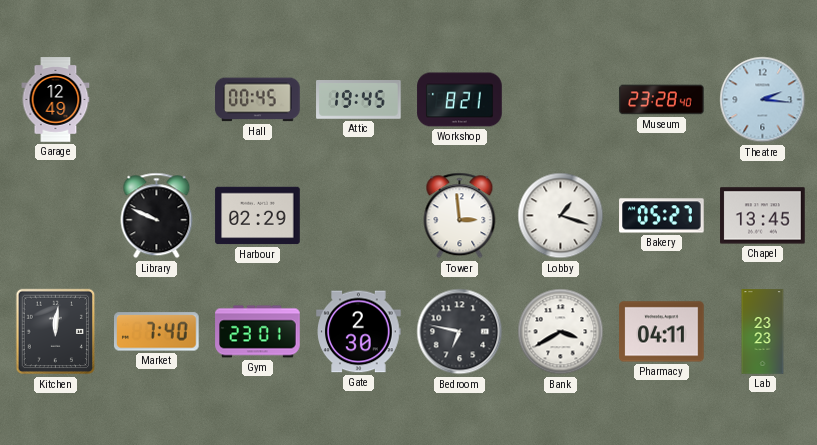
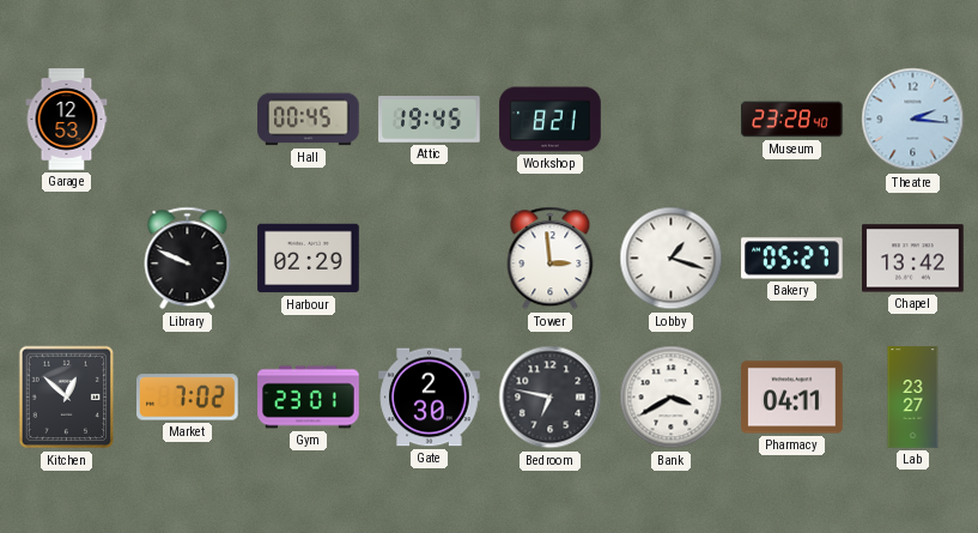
Garage: 12:49 -> 12:53
Chapel: 13:45 -> 13:42
Kitchen: 12:01 -> 12:52
Market: 7:40 -> 7:02
Lab: 23:23 -> 23:27
